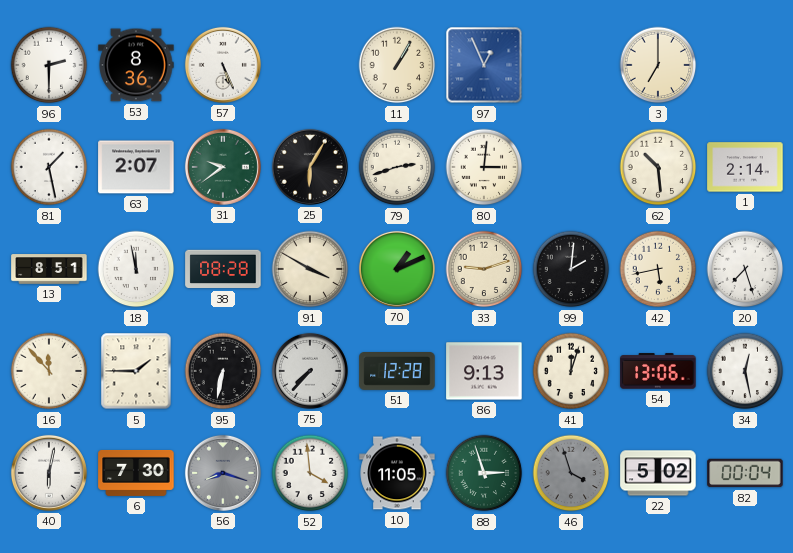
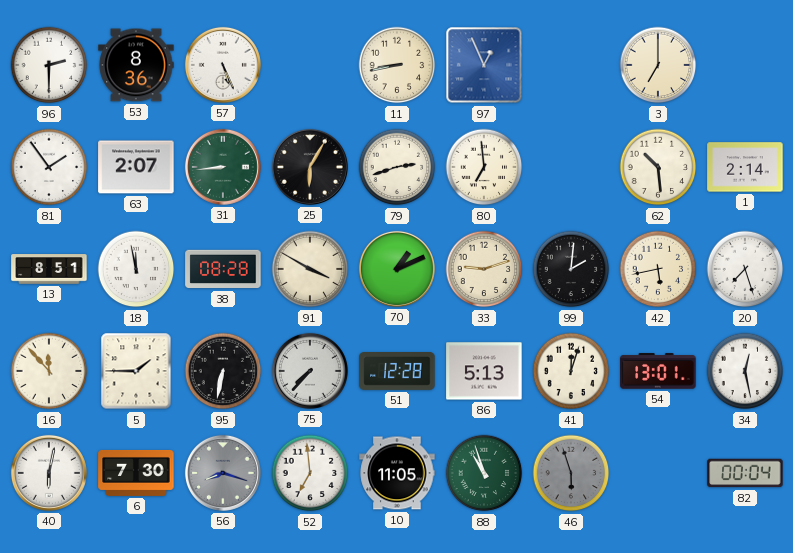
11: 1:05 -> 8:43
81: 1:28 -> 1:54
31: 9:39 -> 8:44
80: 3:01 -> 6:59
86: 9:13 -> 5:13
54: 13:06 -> 13:01
52: 3:59 -> 6:59
88: 2:57 -> 10:57
46: 3:57 -> 5:57
22: 5:02 -> none
